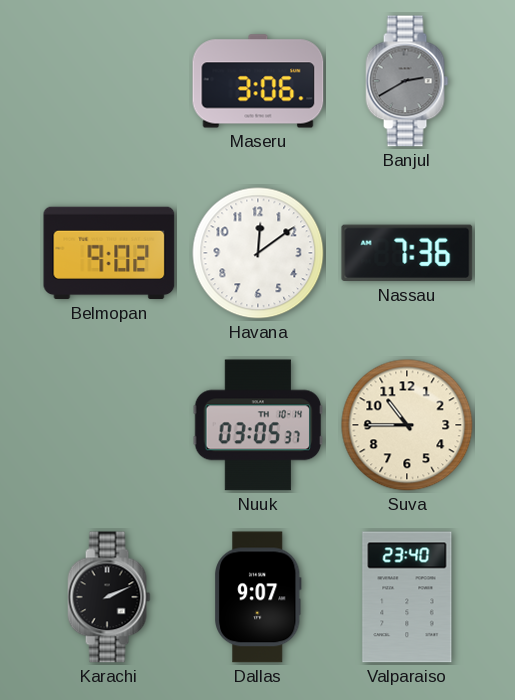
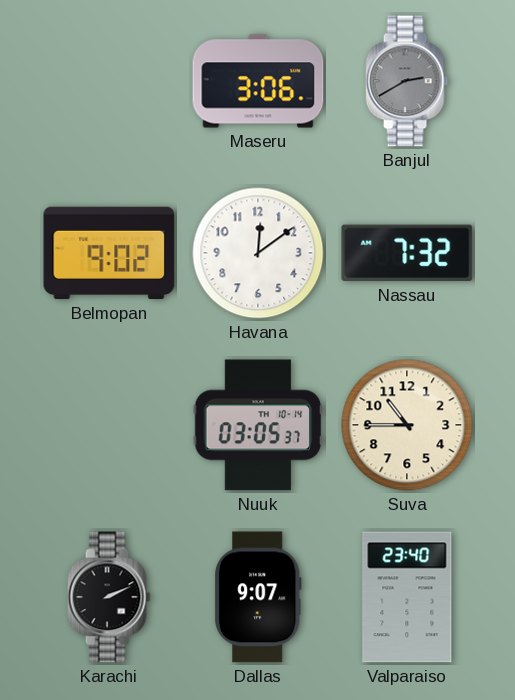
Nassau: 7:36 -> 7:32
